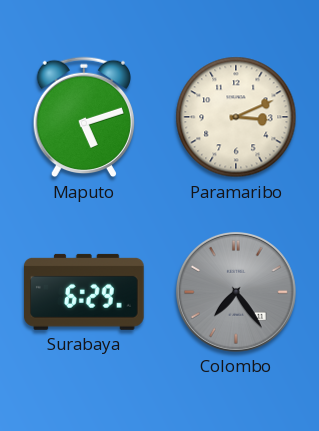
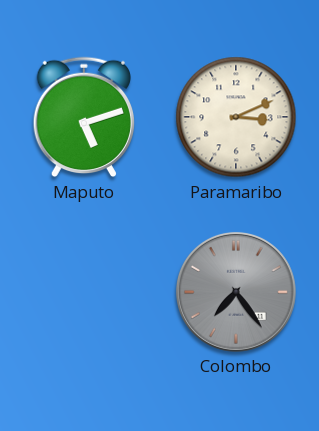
Surabaya: 6:29 -> none
